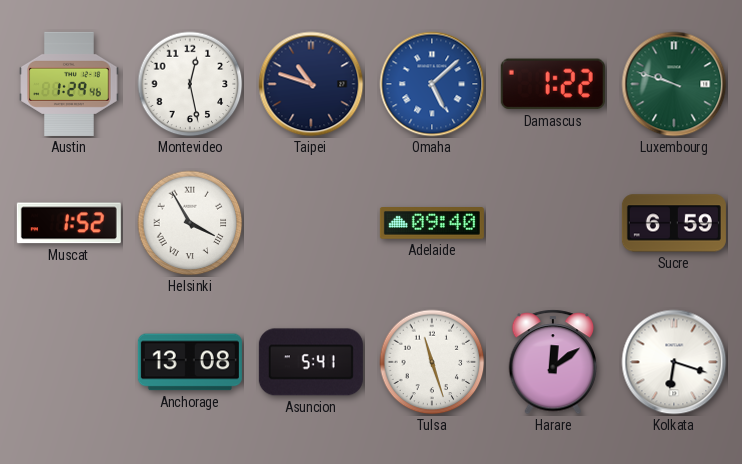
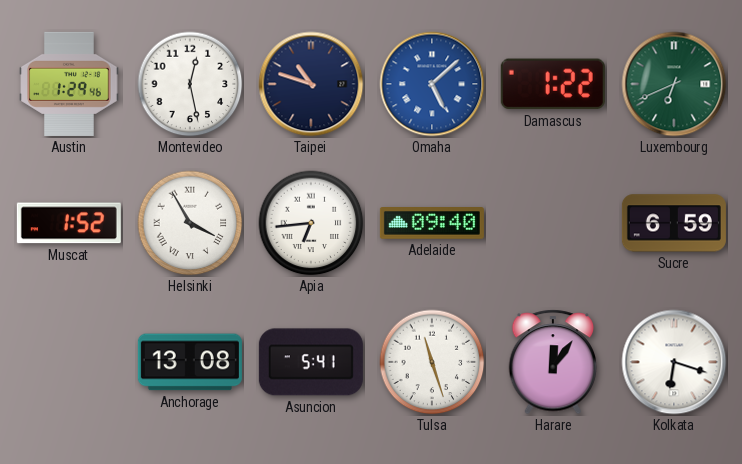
Luxembourg: 9:48 -> 6:41
Apia: none -> 6:44
Harare: 12:09 -> 12:06
